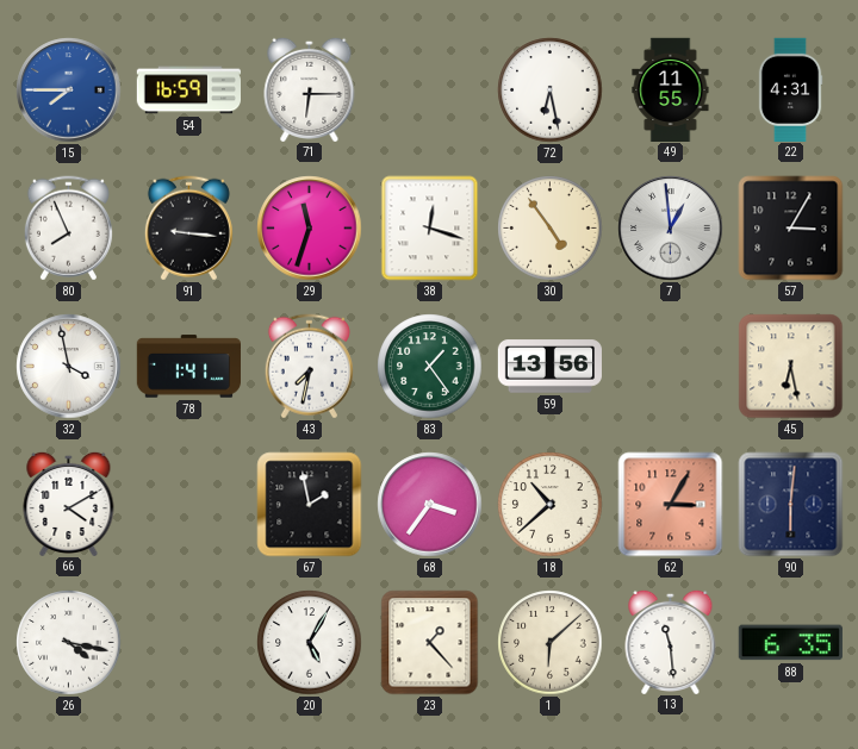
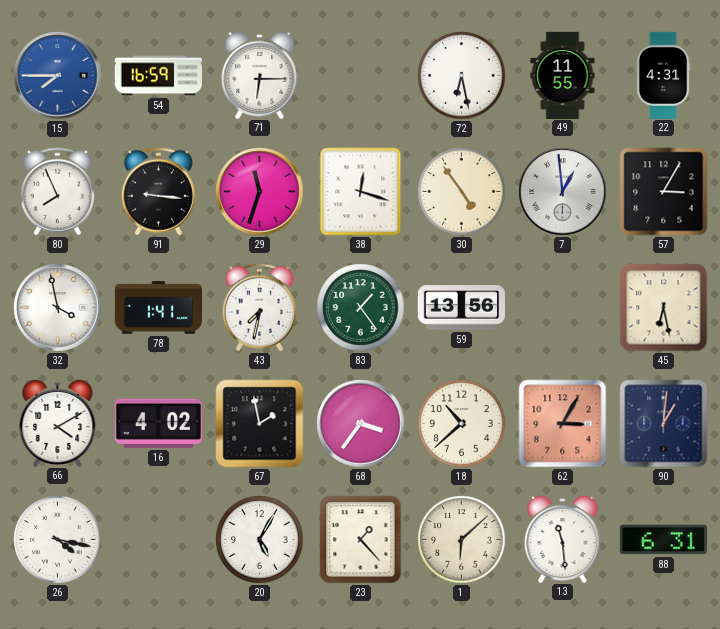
16: none -> 4:02
90: 6:01 -> 1:01
88: 6:35 -> 6:31
